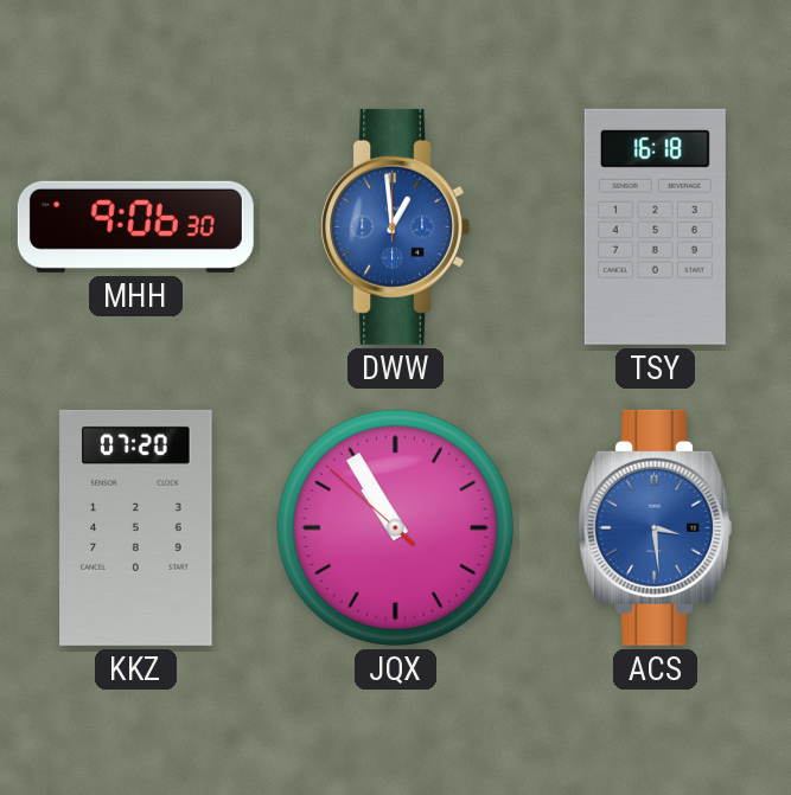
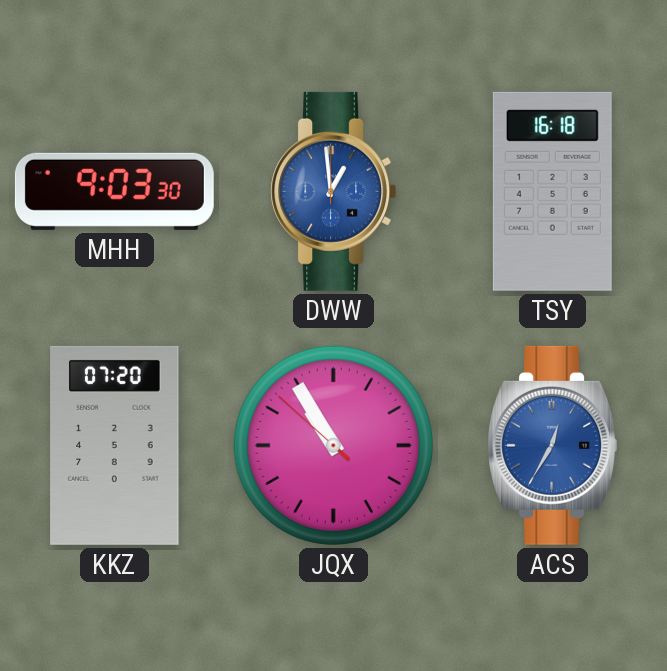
MHH: 9:06 -> 9:03
ACS: 3:29 -> 12:35
